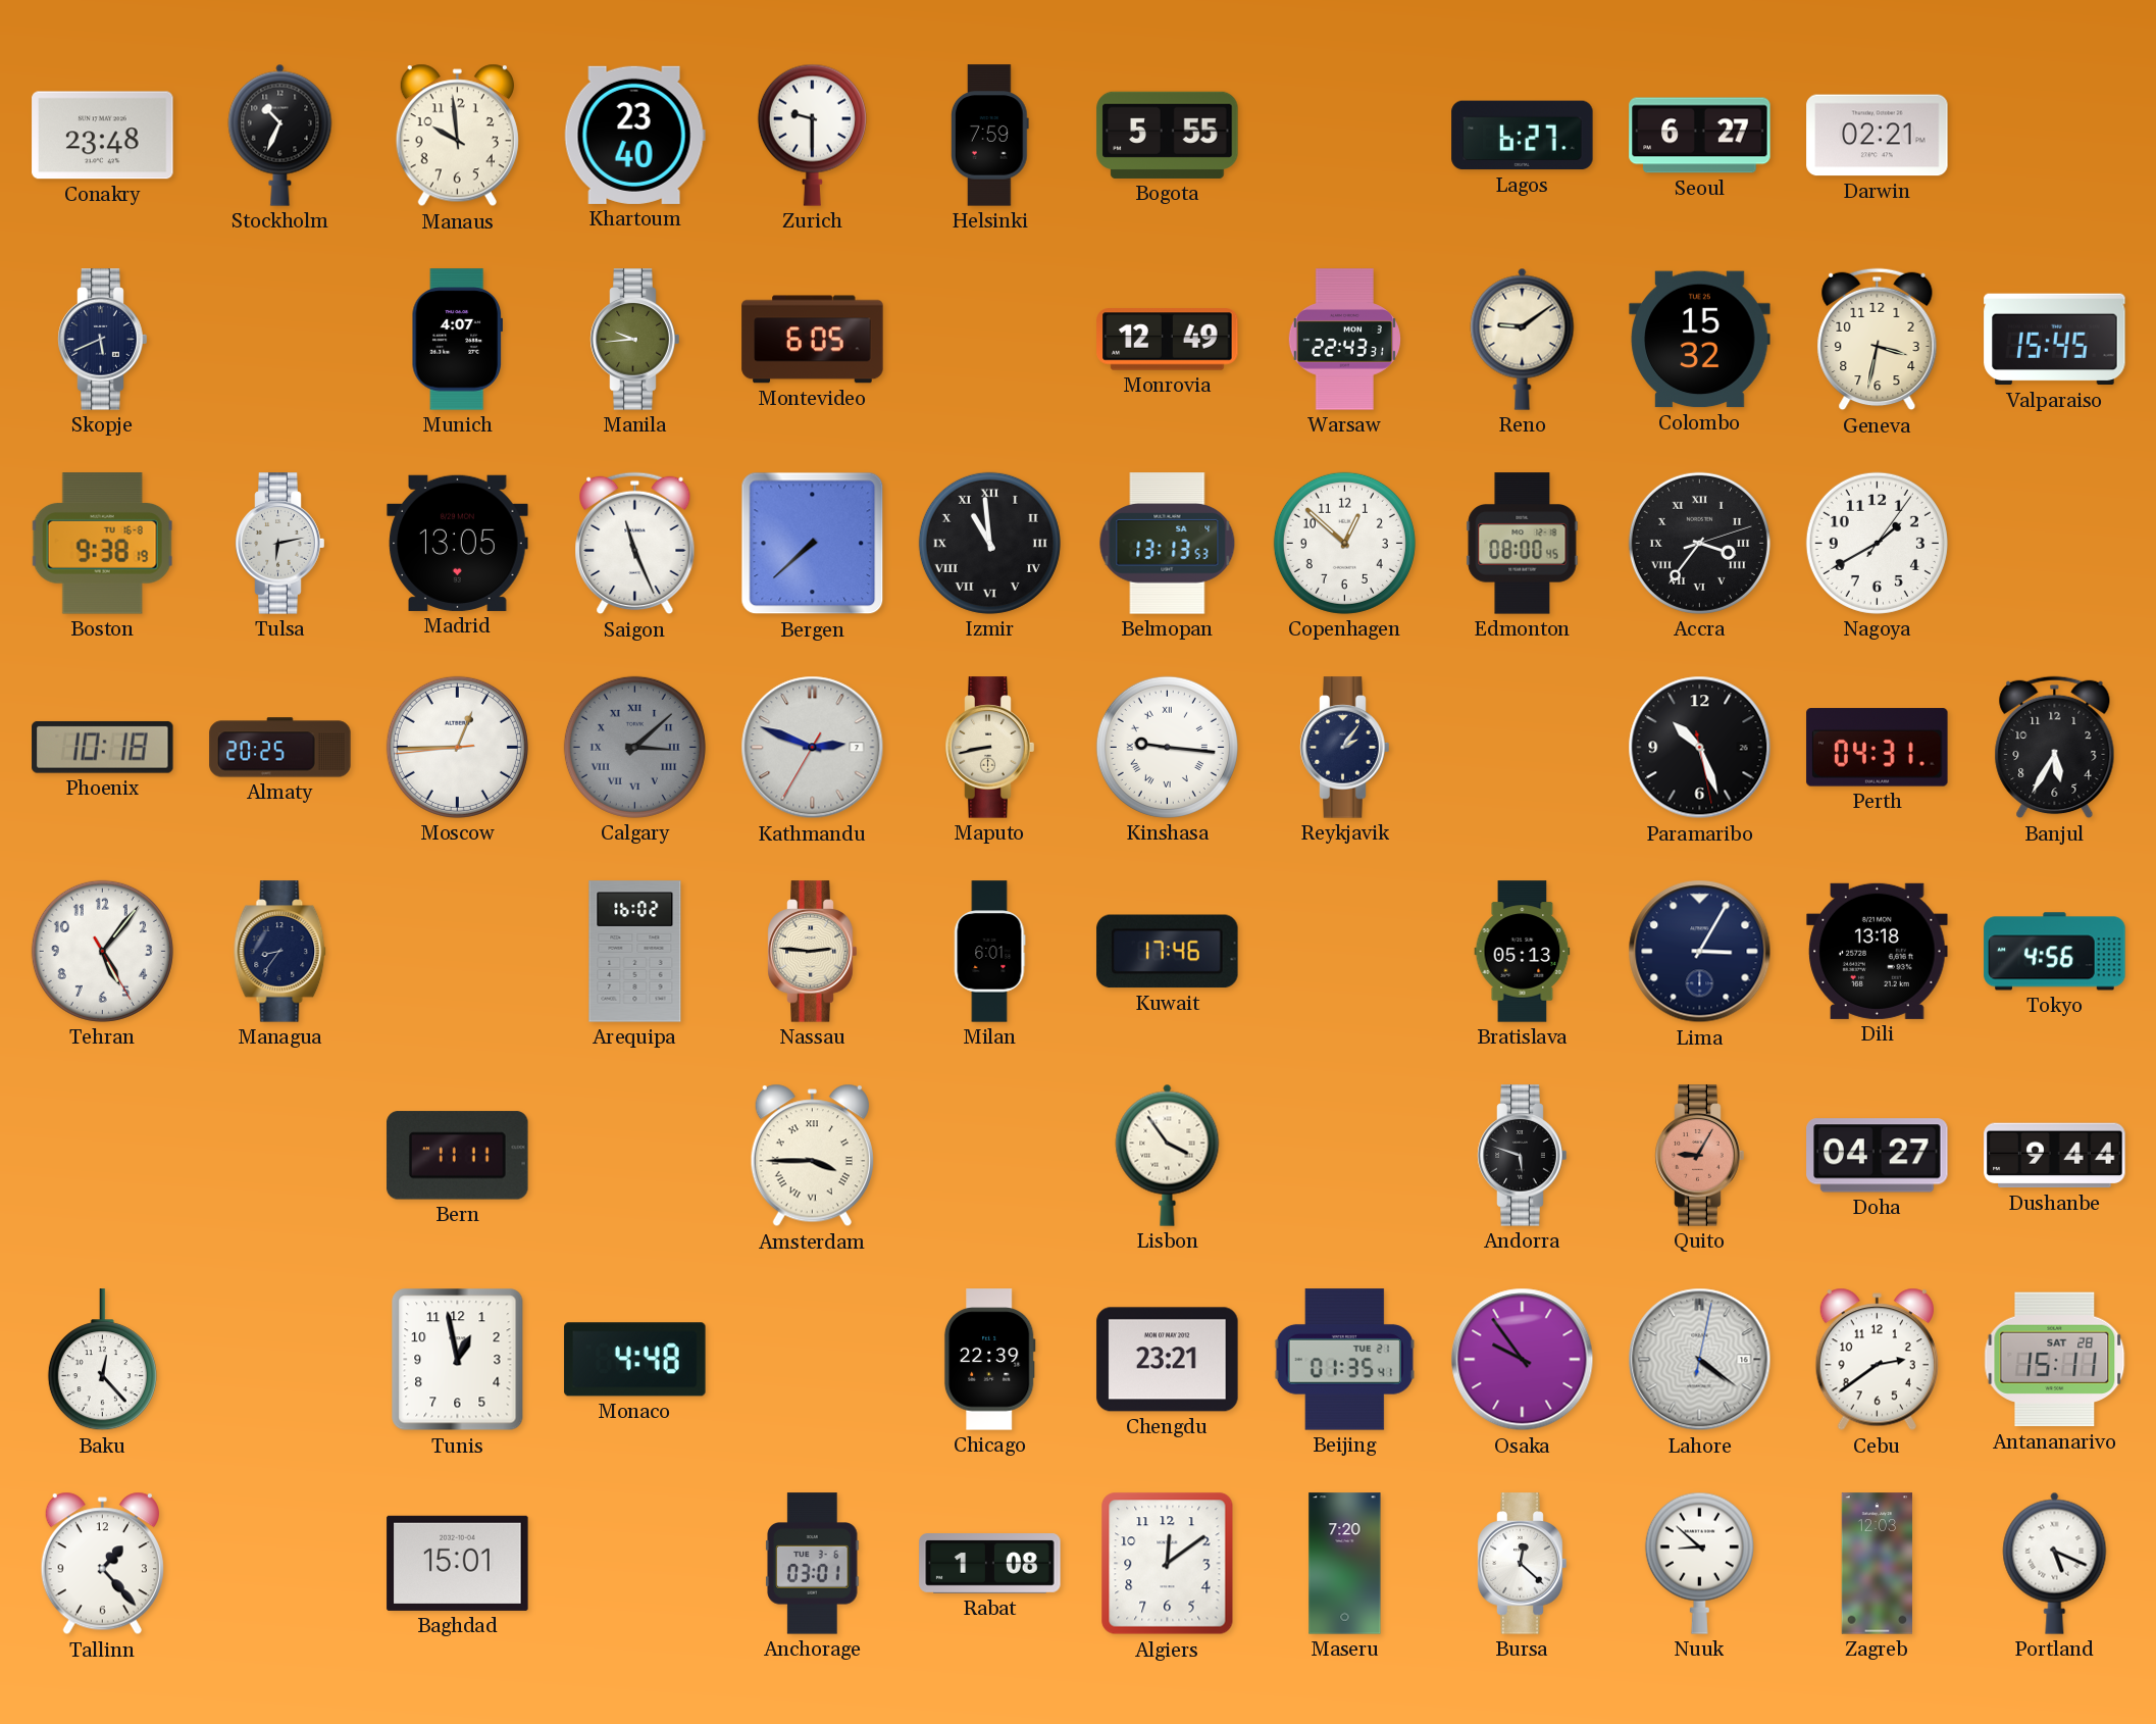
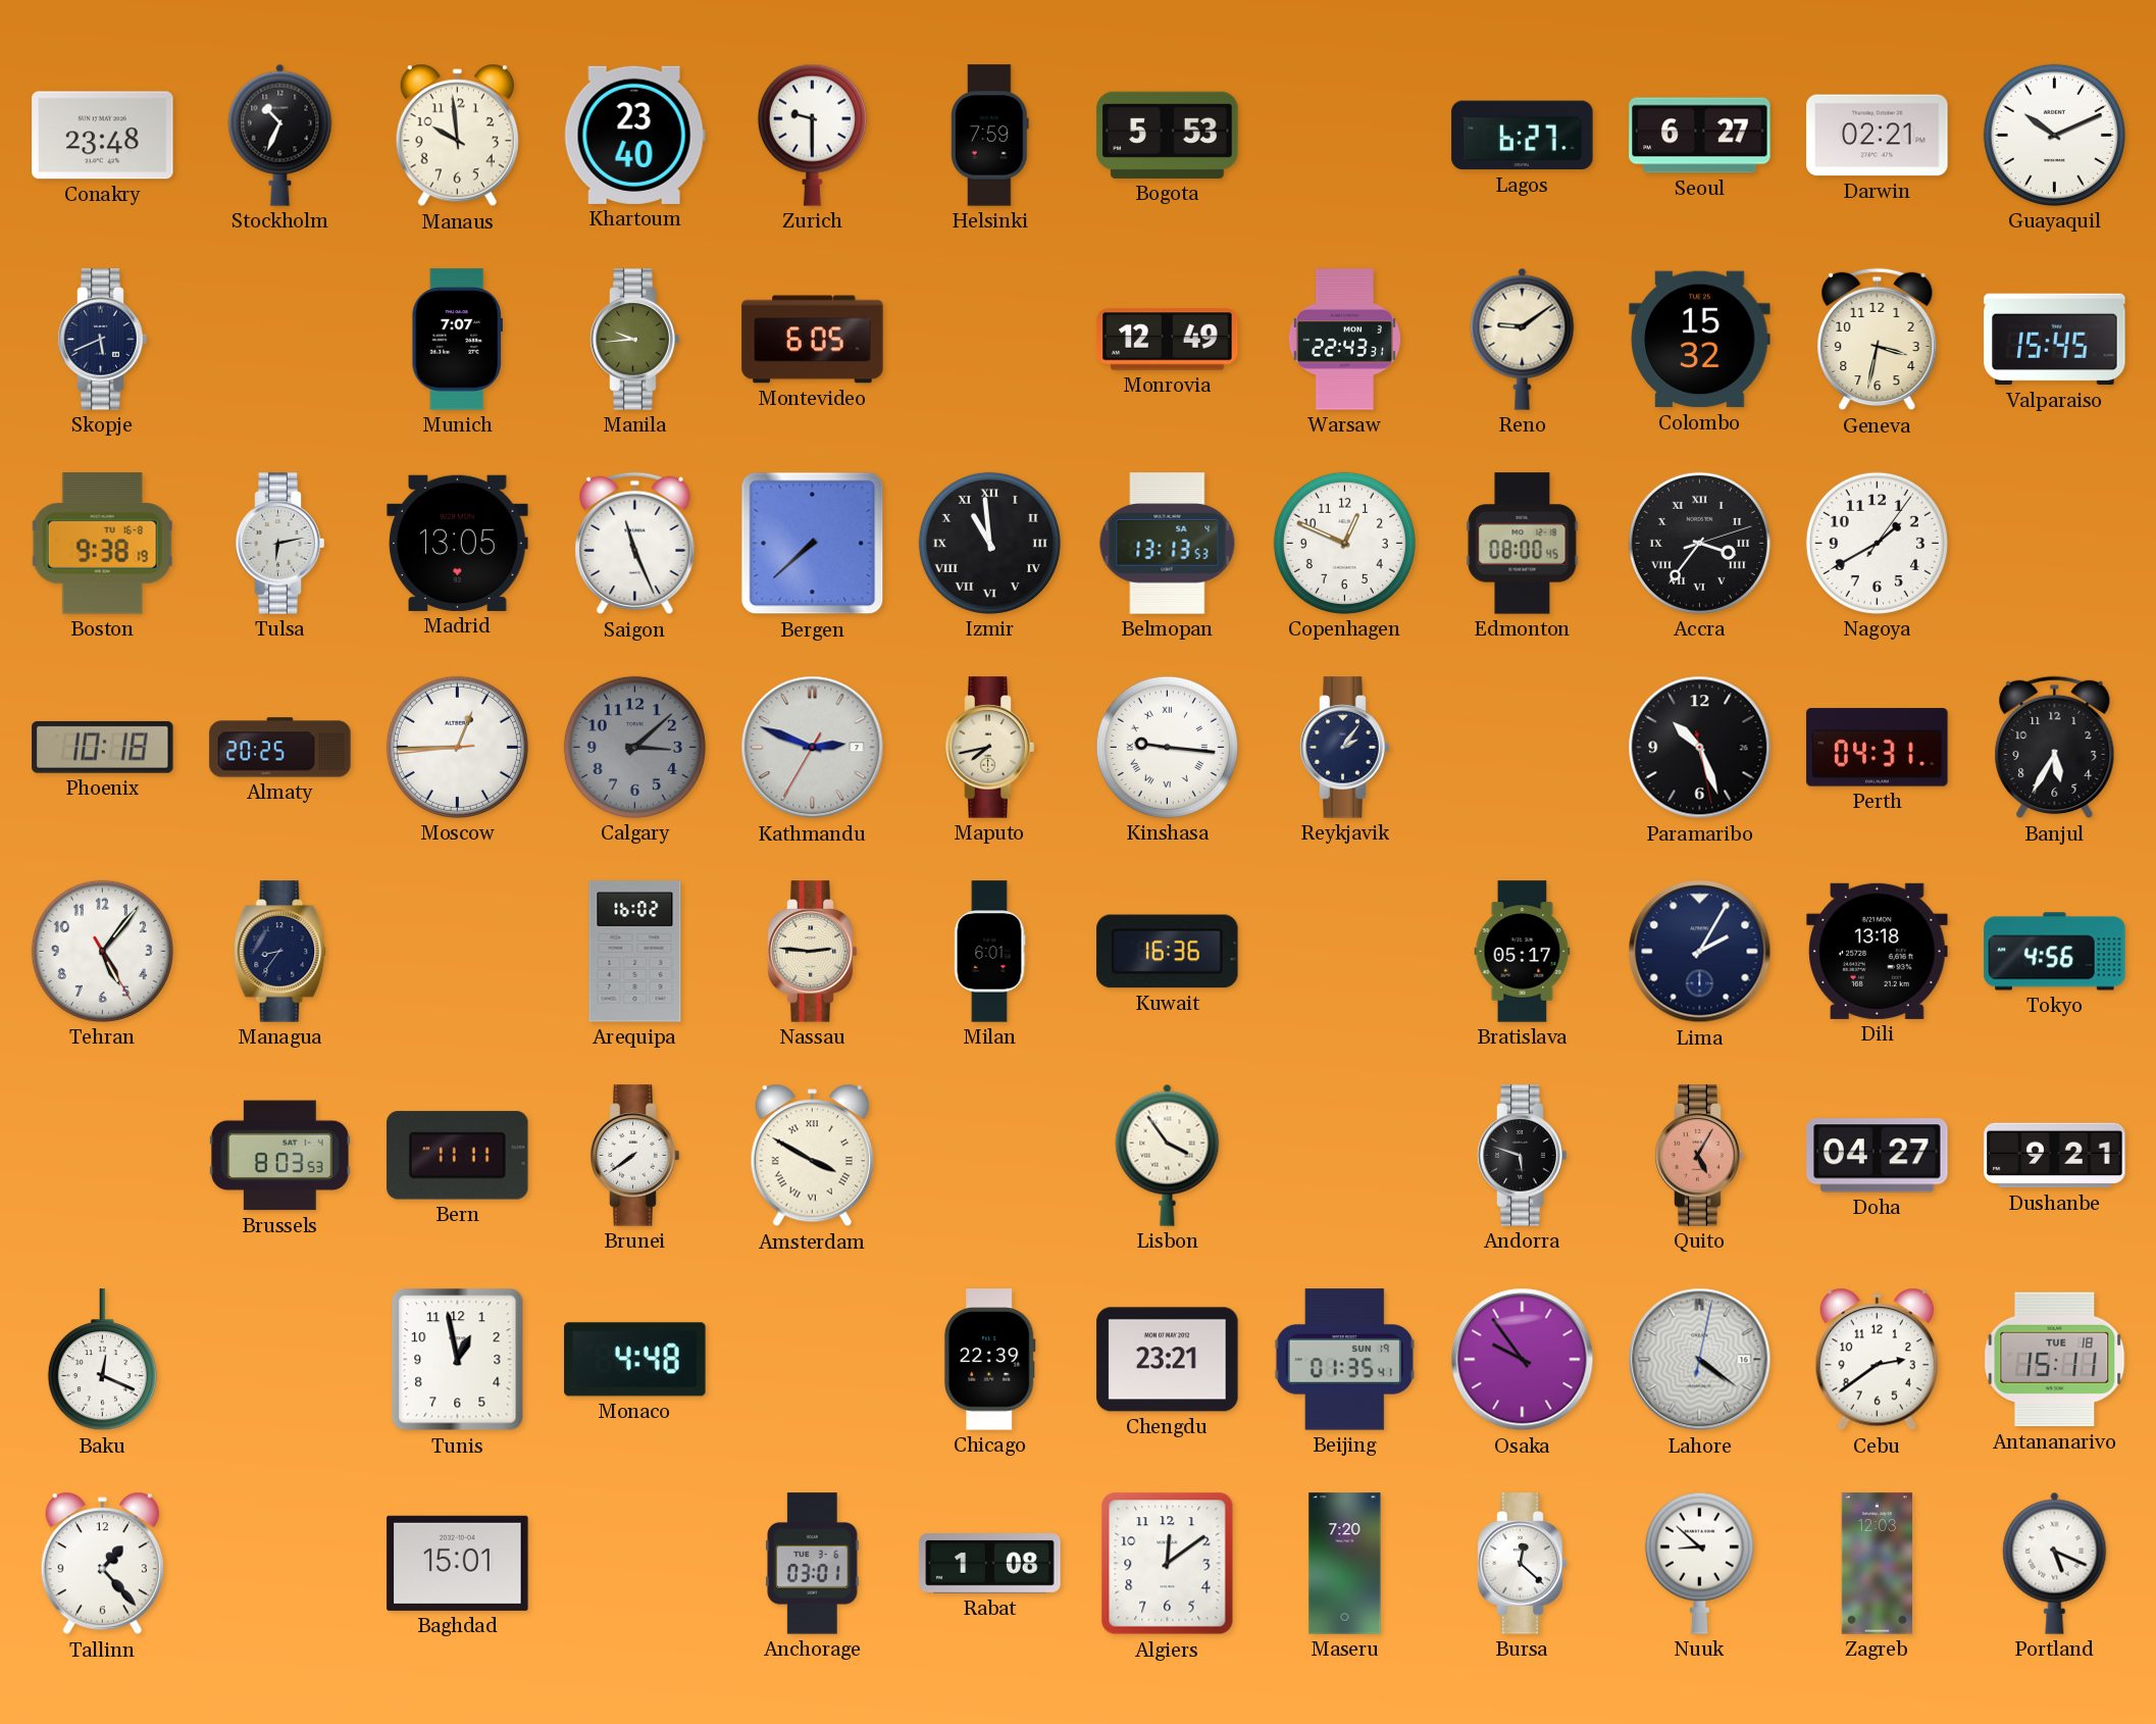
Bogota: 5:55 -> 5:53
Guayaquil: none -> 10:11
Munich: 4:07 -> 7:07
Copenhagen: 12:52 -> 12:49
Calgary numerals: Roman -> Arabic
Maputo: 8:43 -> 7:43
Kuwait: 17:46 -> 16:36
Bratislava: 05:13 -> 05:17
Lima: 3:05 -> 2:05
Brussels: none -> 8:03
Brunei: none -> 7:39
Amsterdam: 3:45 -> 3:50
Quito: 9:05 -> 5:05
Dushanbe: 9:44 -> 9:21
Baku: 12:23 -> 12:19
Beijing date: TUE 21 -> SUN 19
Antananarivo date: SAT 28 -> TUE 18
